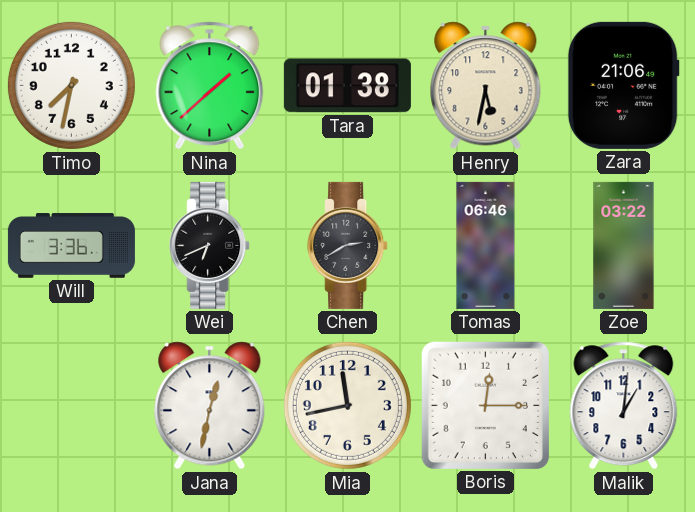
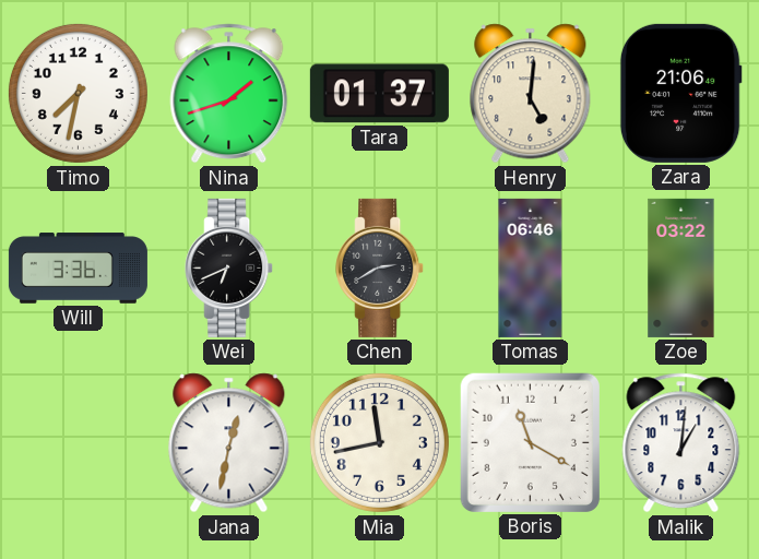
Nina: 1:38 -> 1:42
Tara: 01:38 -> 01:37
Henry: 5:32 -> 5:01
Boris: 12:15 -> 11:20
